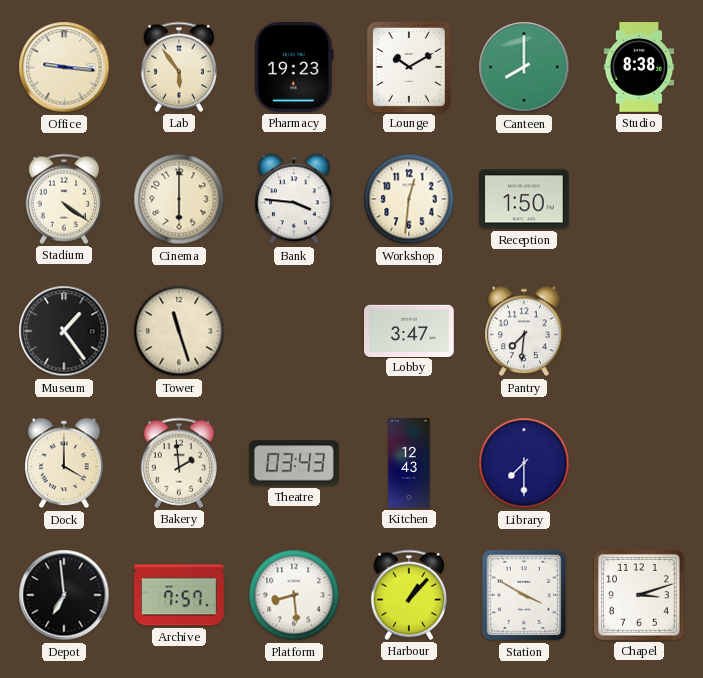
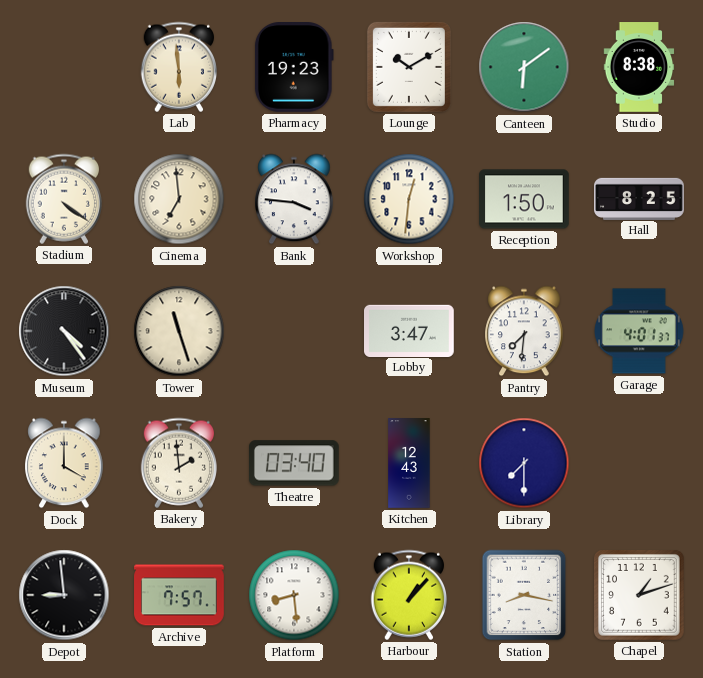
Office: 9:16 -> none
Lab: 5:54 -> 5:59
Canteen: 8:00 -> 6:09
Cinema: 6:00 -> 6:59
Hall: none -> 8:25
Museum: 1:24 -> 4:24
Garage: none -> 4:01
Theatre: 03:43 -> 03:40
Depot: 6:59 -> 8:59
Station: 3:50 -> 8:17
Chapel: 3:12 -> 1:12
